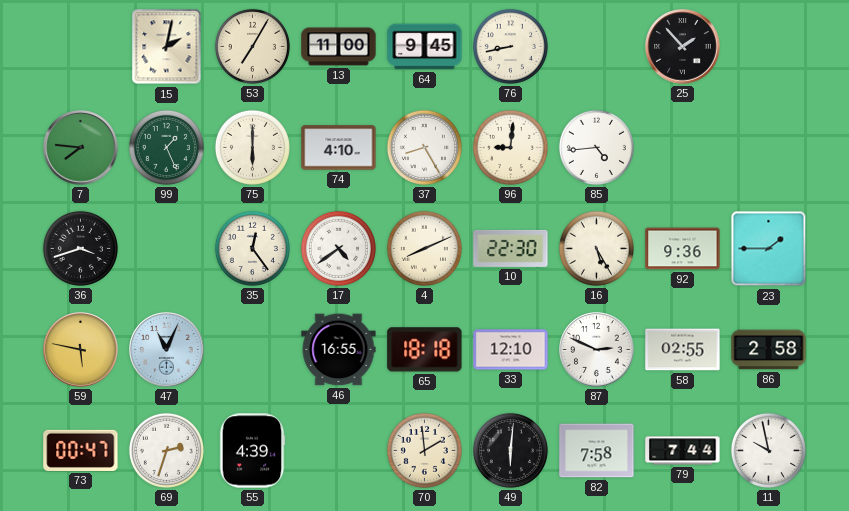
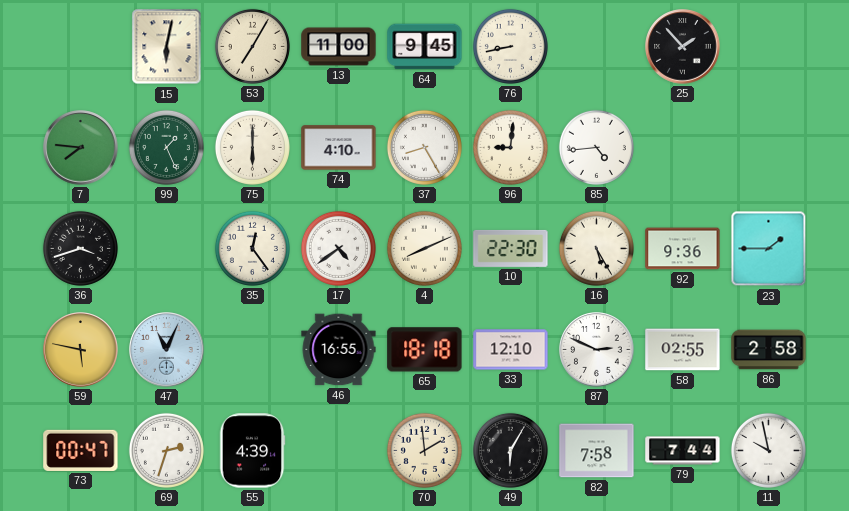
15: 2:02 -> 6:02
49: 6:01 -> 6:05
